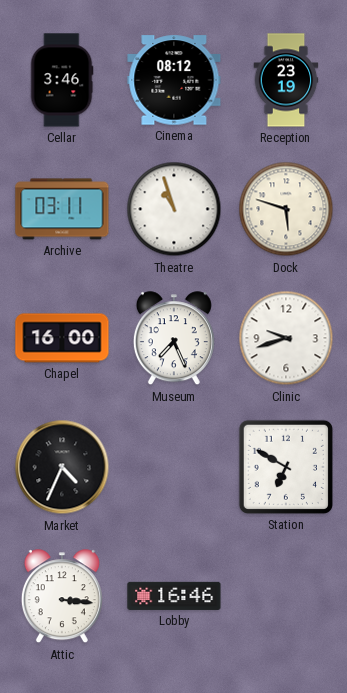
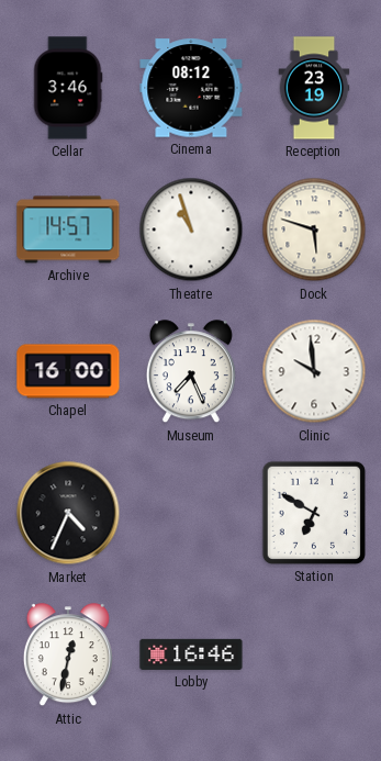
Archive: 03:11 -> 14:57
Clinic: 9:42 -> 9:59
Attic: 3:16 -> 12:32
